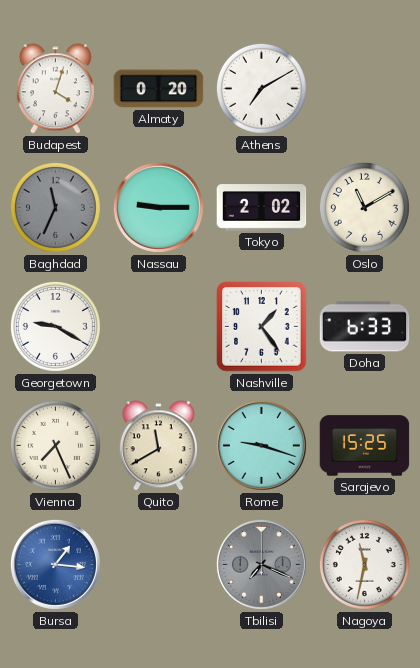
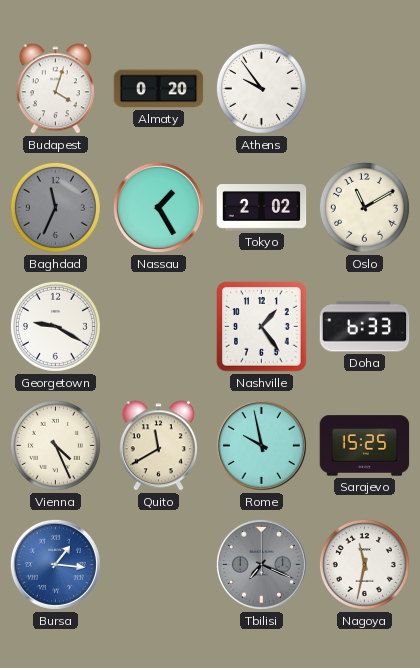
Athens: 7:10 -> 9:54
Nassau: 9:15 -> 1:25
Vienna: 7:26 -> 4:26
Rome: 9:18 -> 9:58
